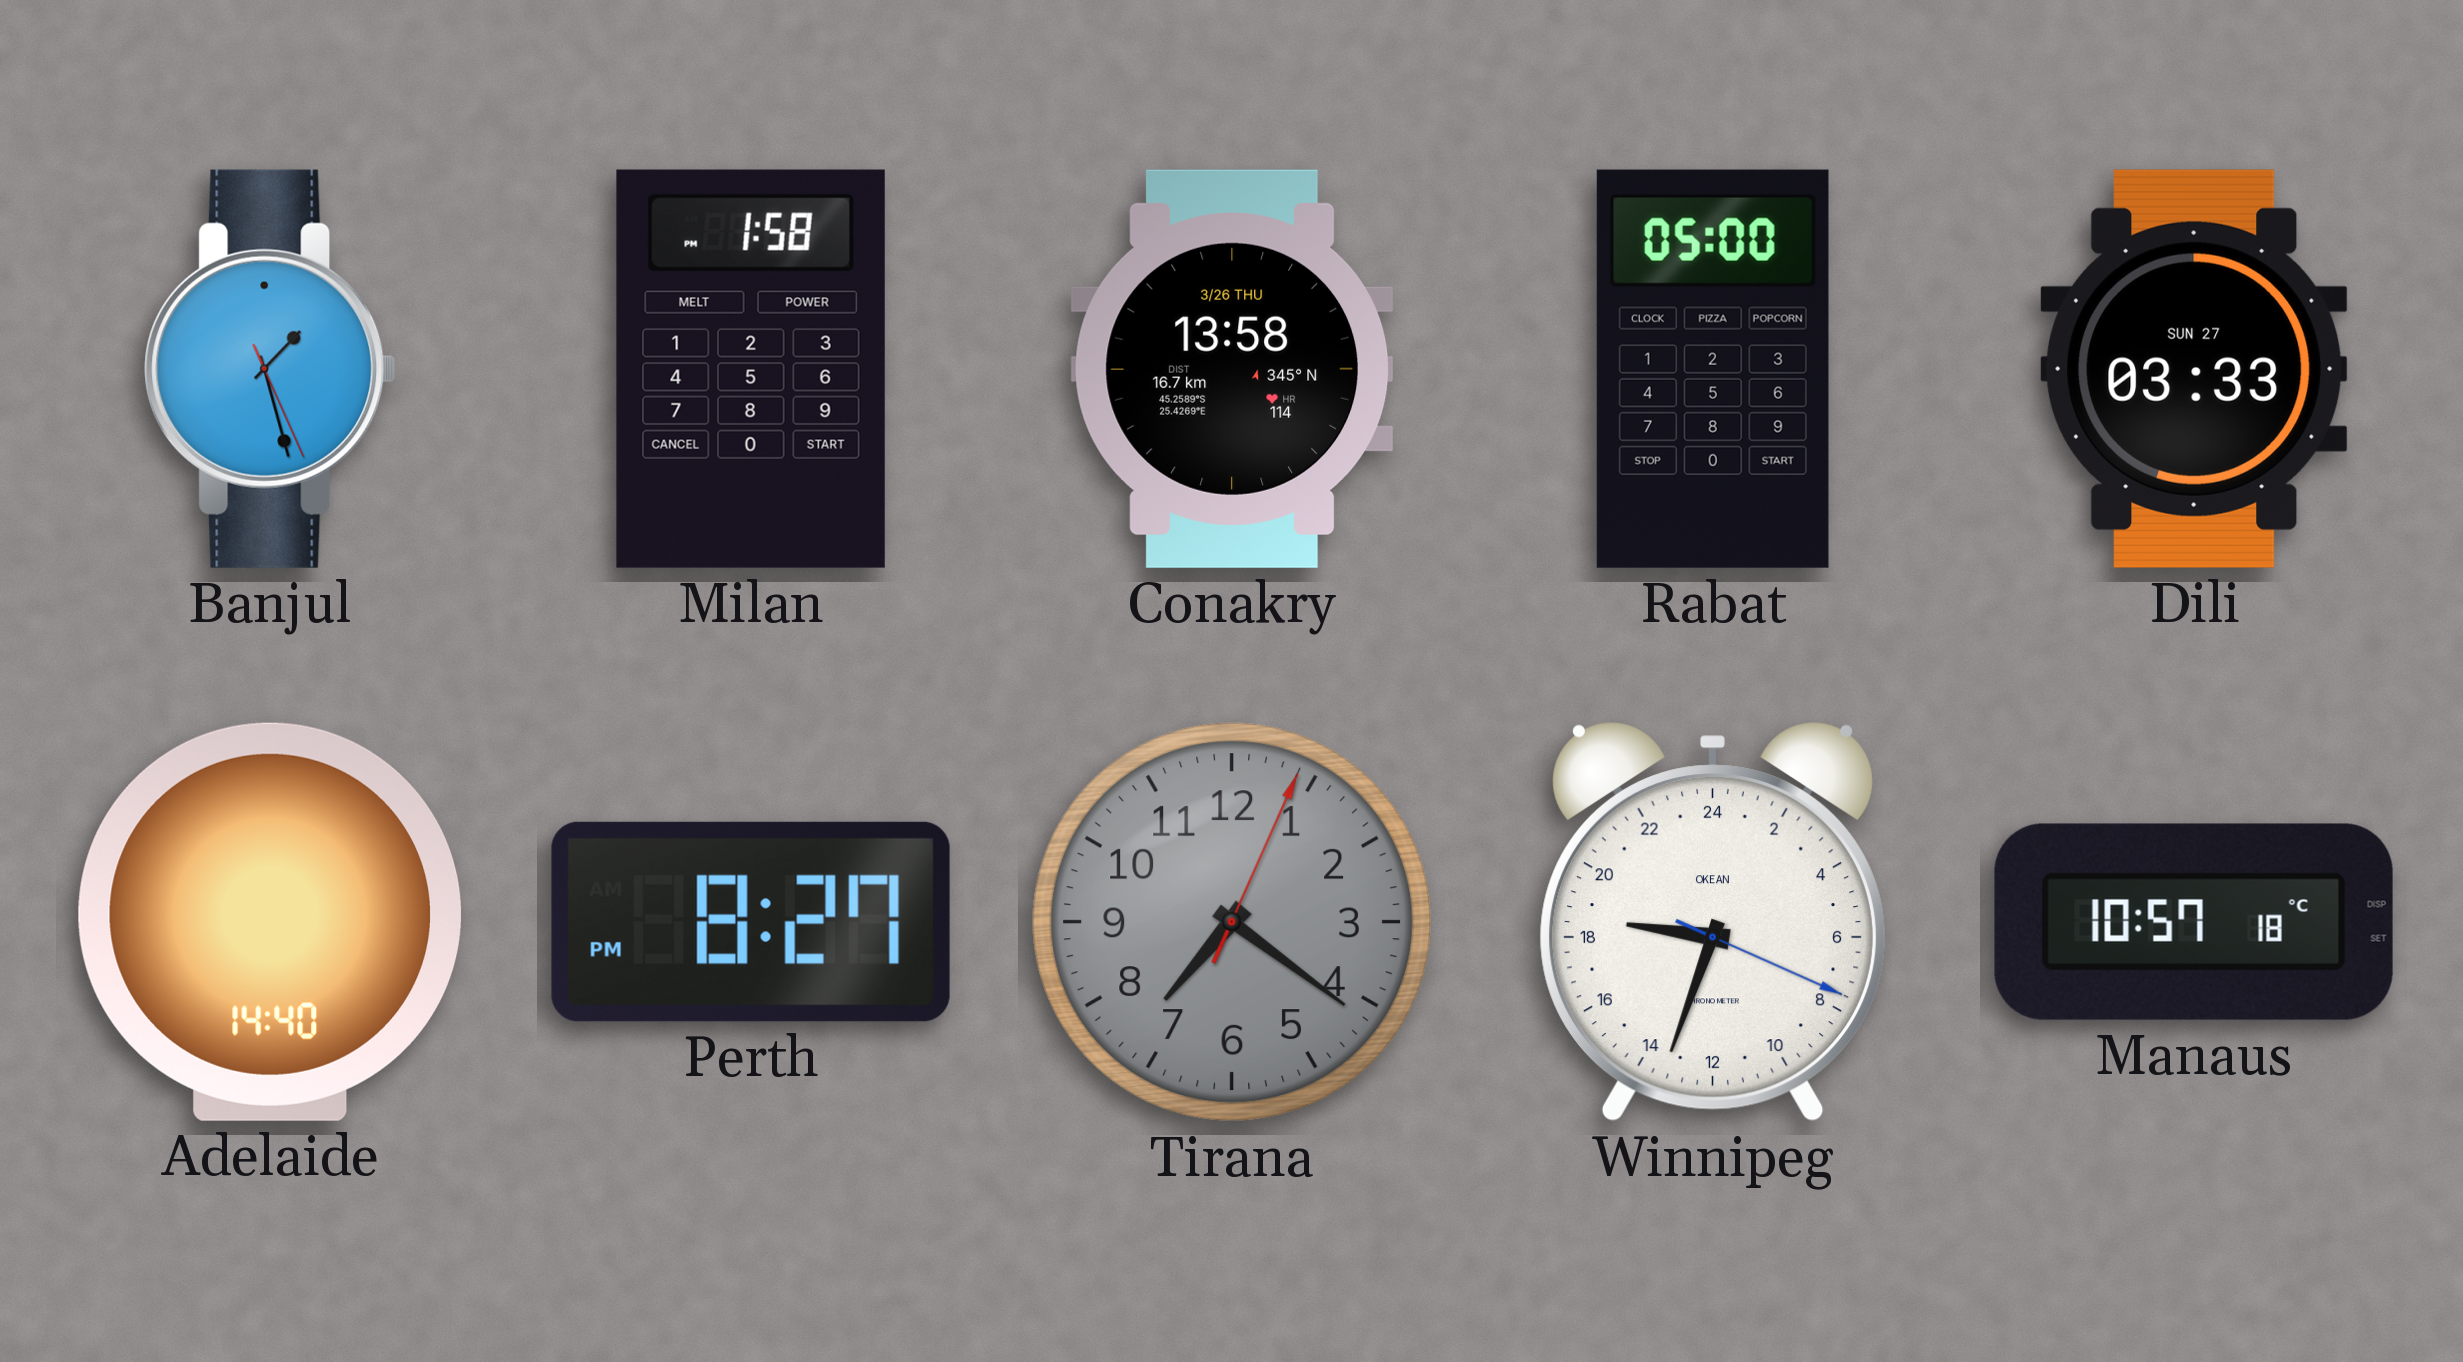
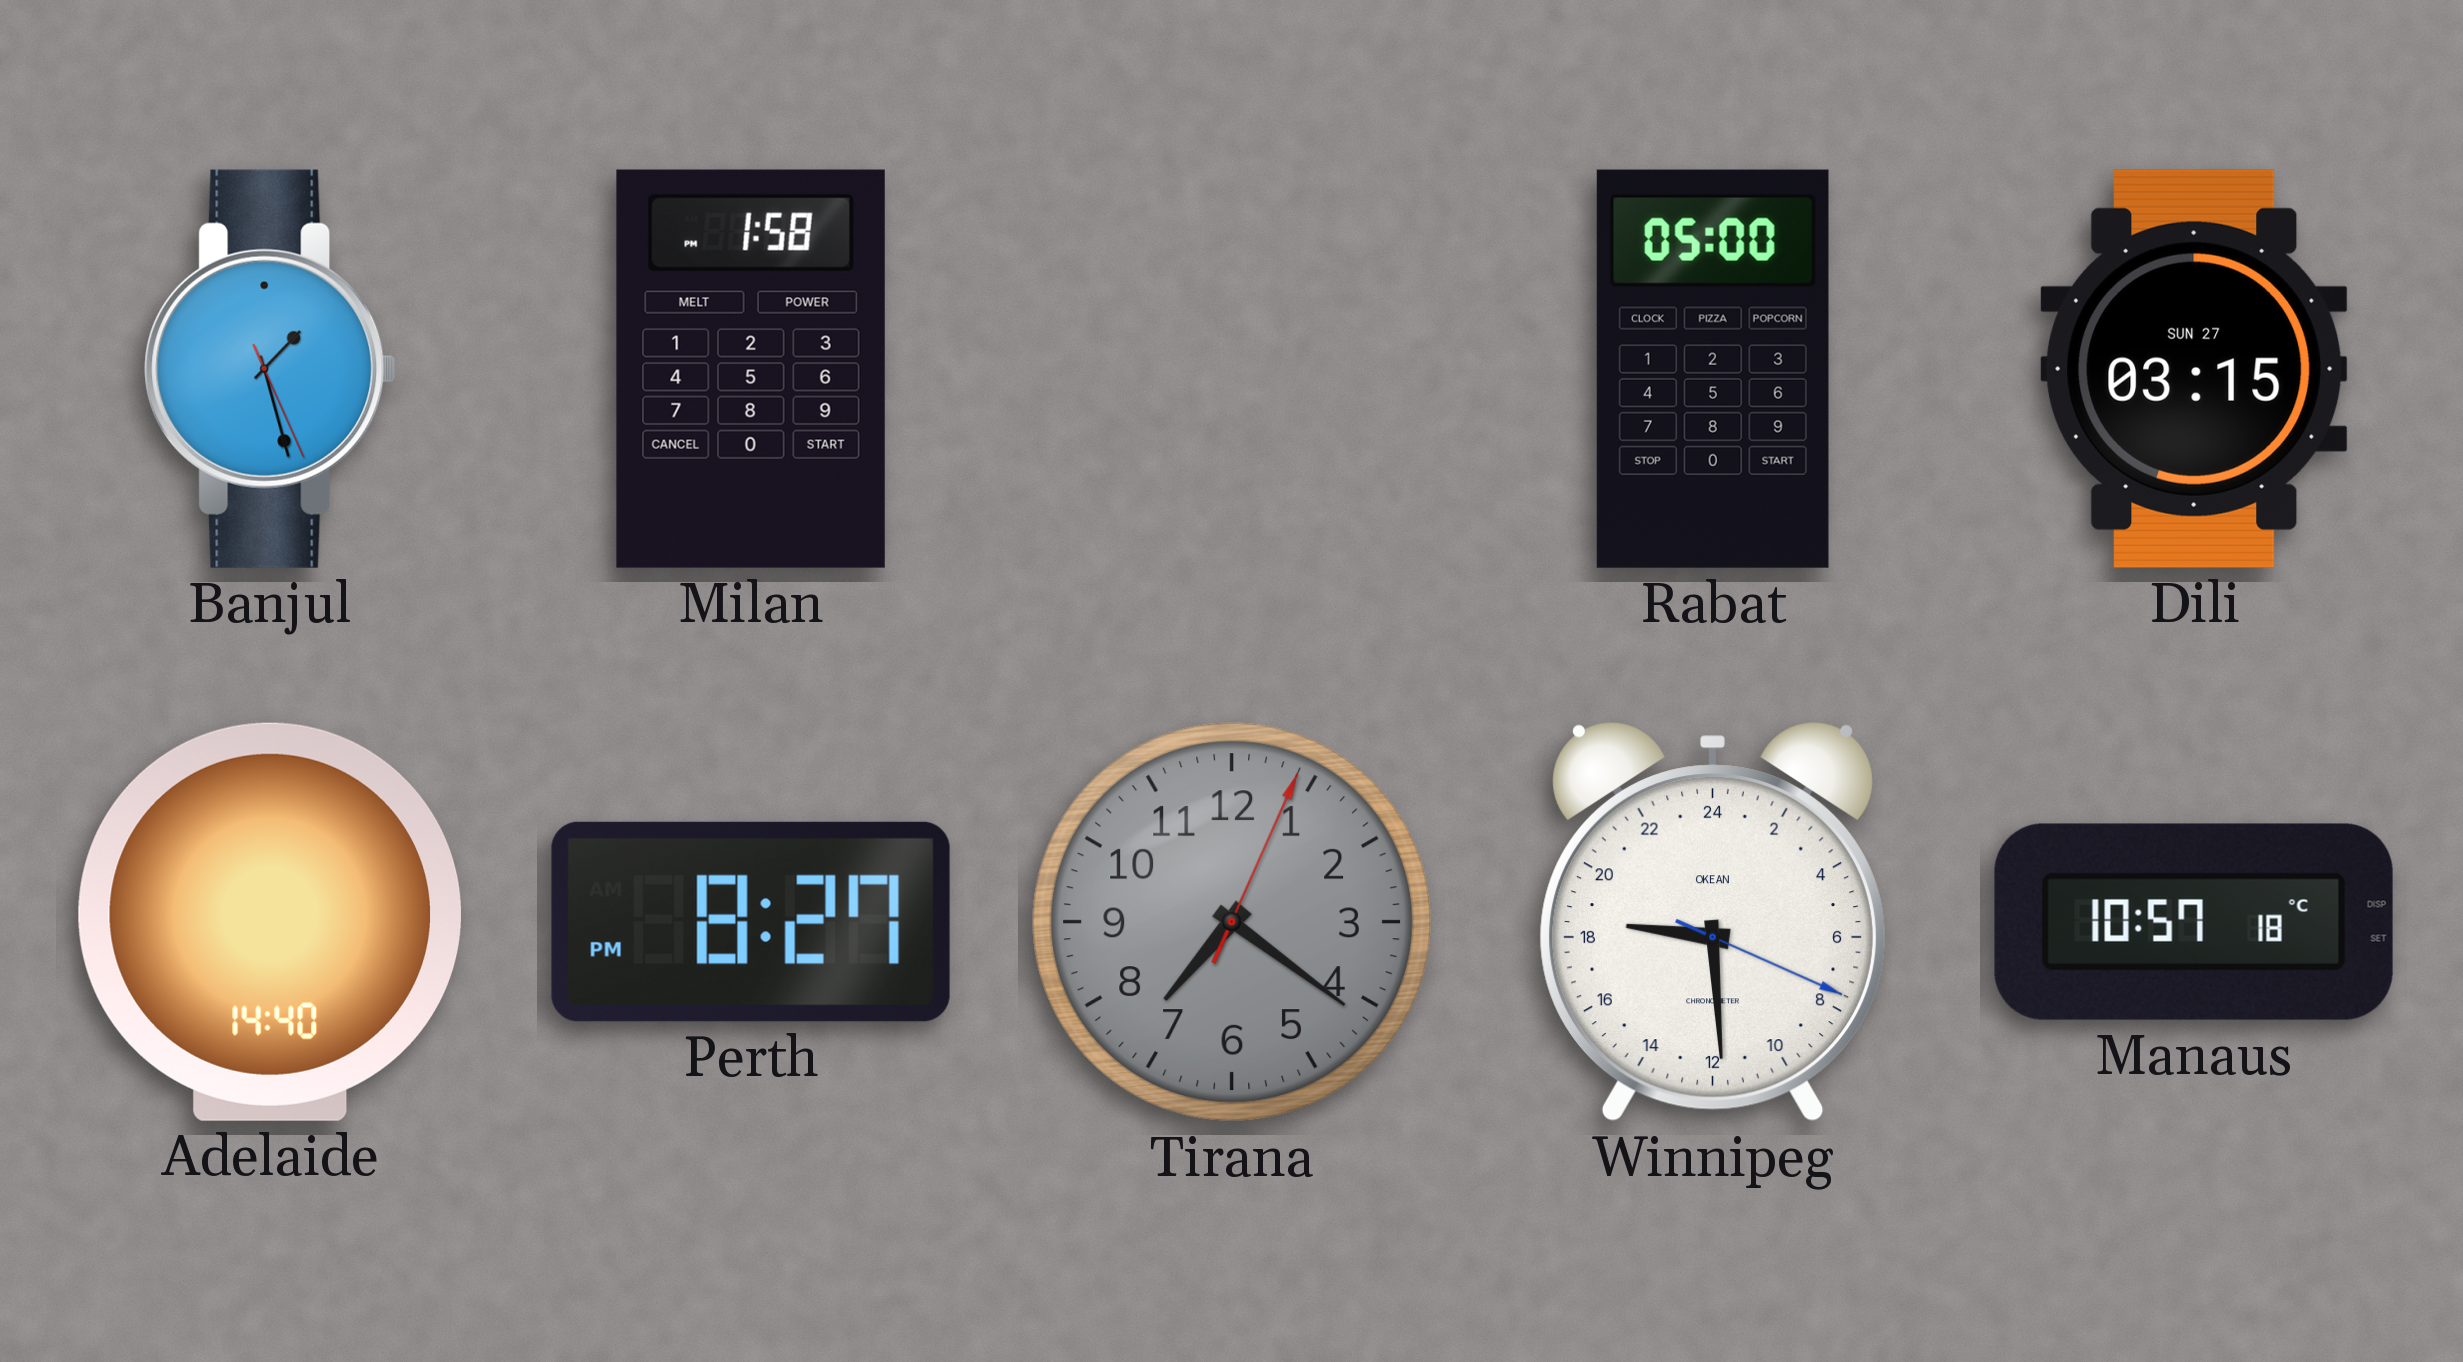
Conakry: 13:58 -> none
Dili: 03:33 -> 03:15
Winnipeg: 18:33 -> 18:29
